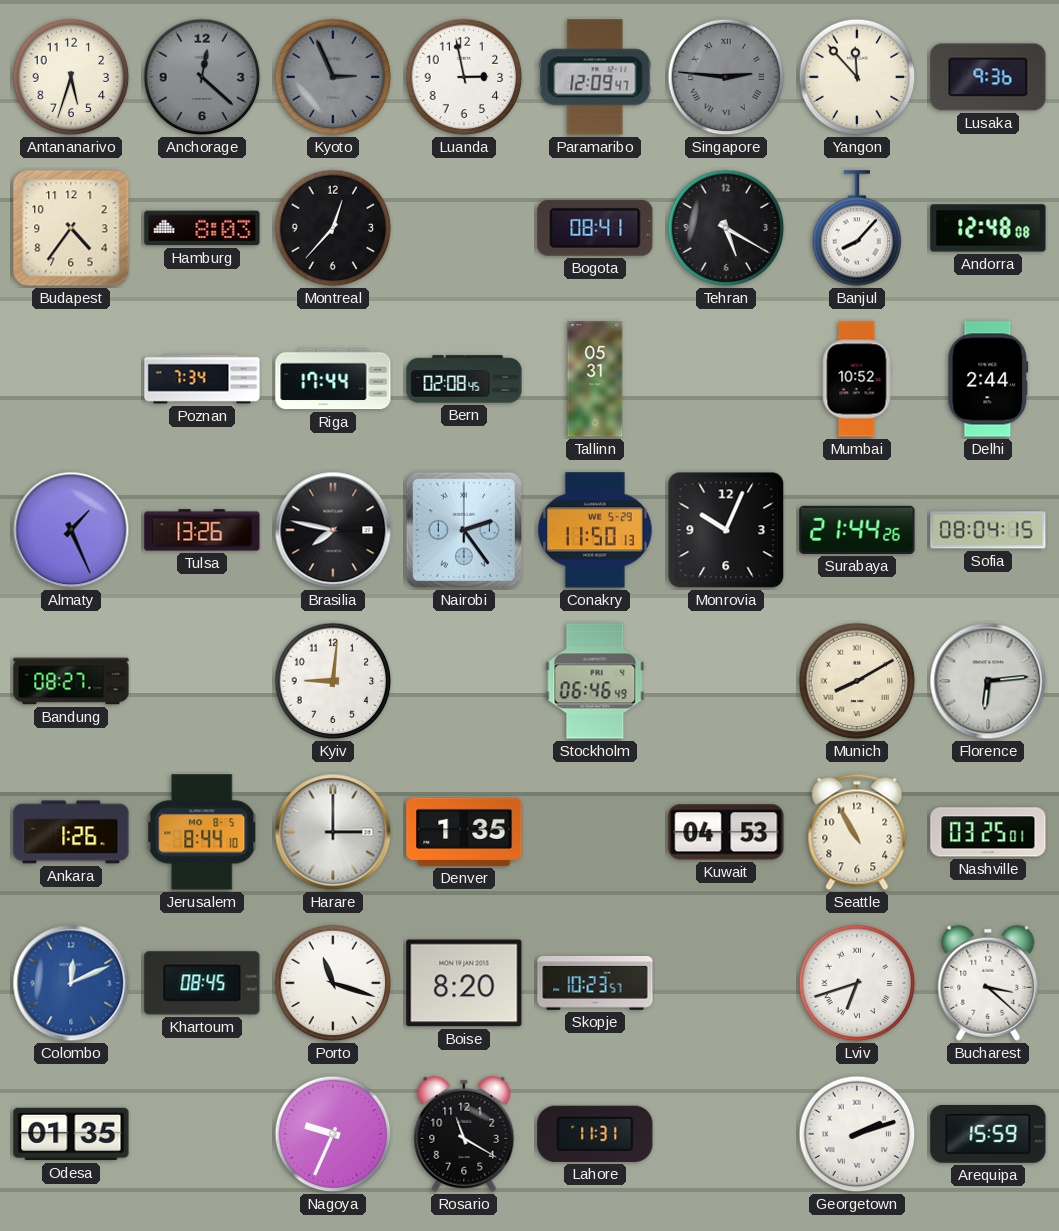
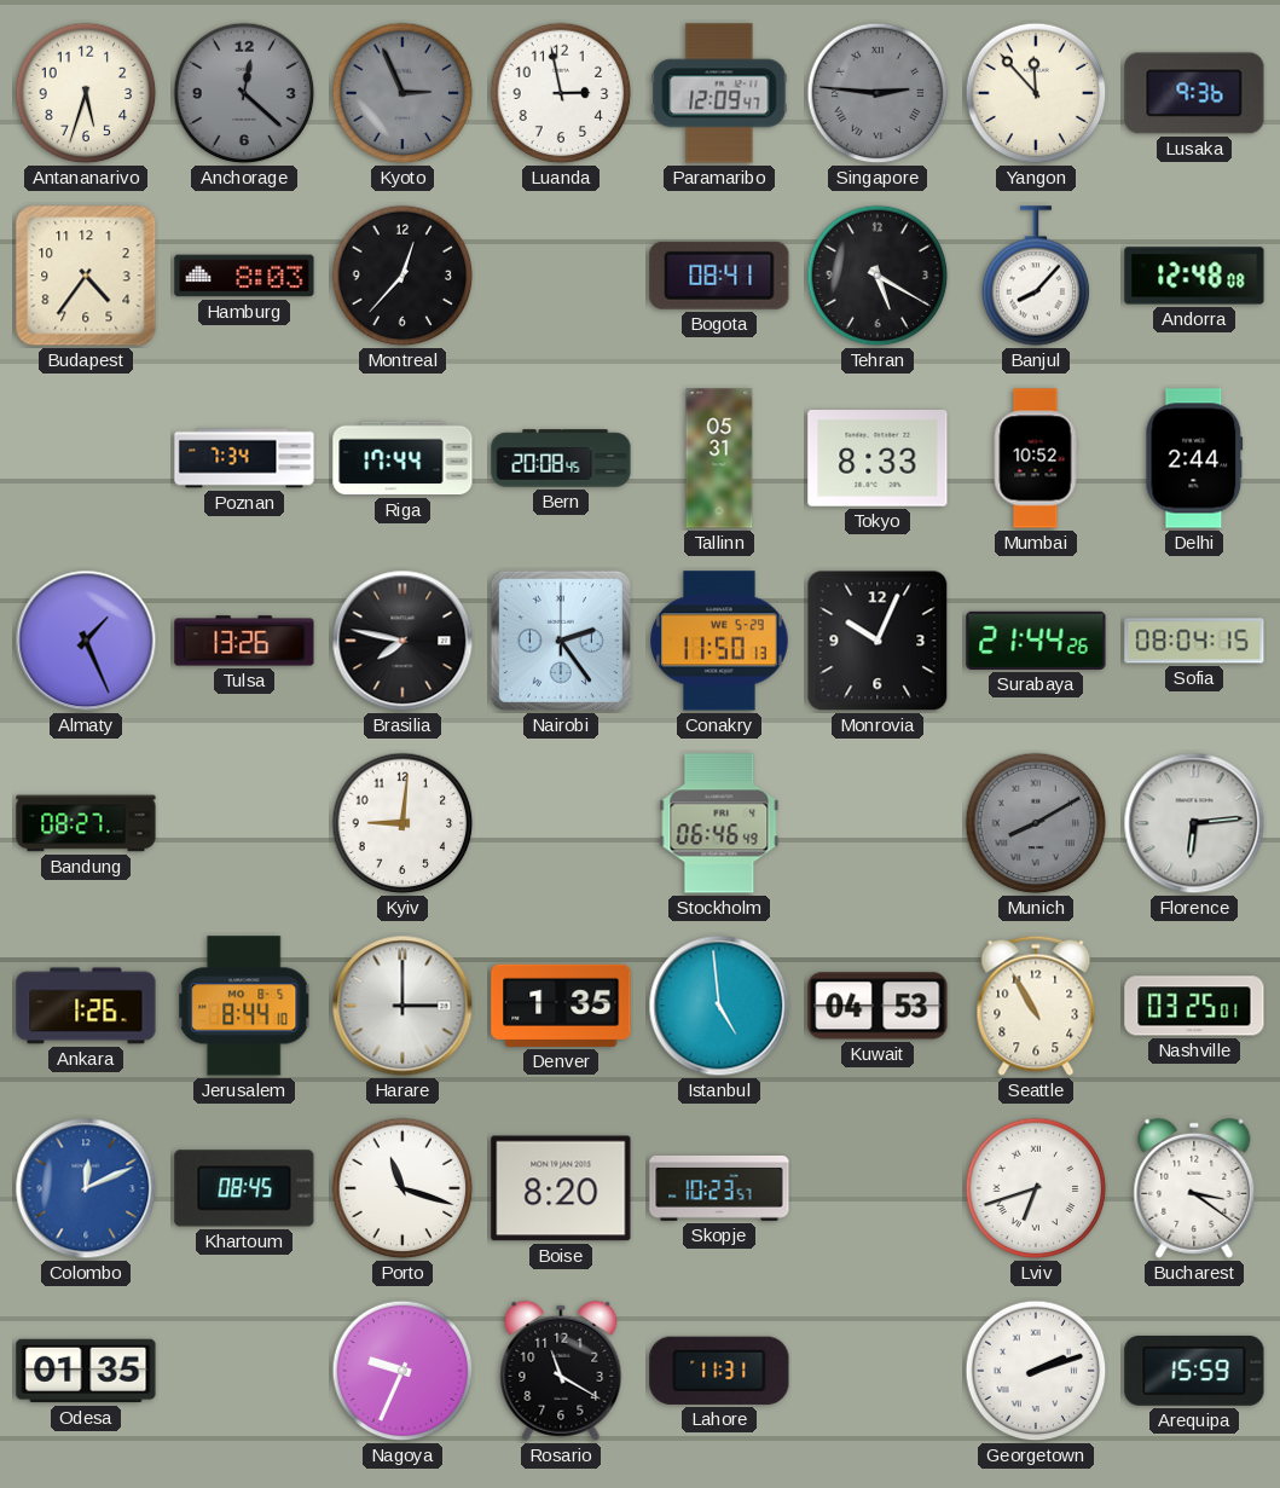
Bern: 02:08 -> 20:08
Tokyo: none -> 8:33
Munich dial: cream -> grey
Istanbul: none -> 4:59
Bucharest: 3:22 -> 3:21
